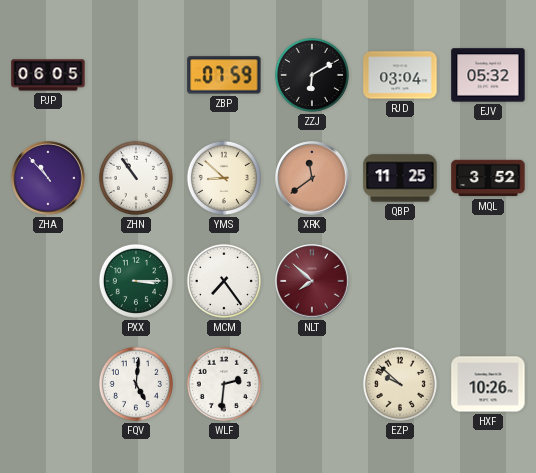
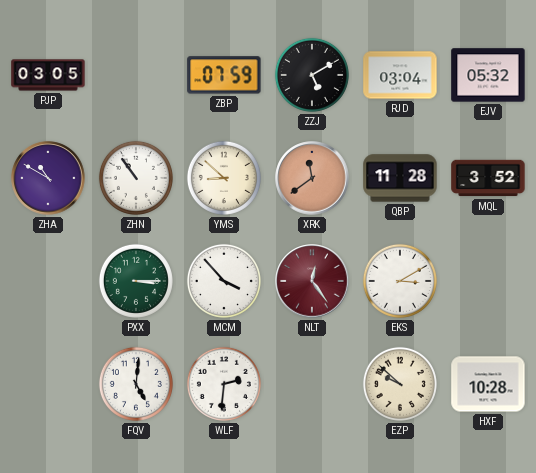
PJP: 06:05 -> 03:05
ZZJ: 6:10 -> 5:10
ZHA: 10:53 -> 10:50
QBP: 11:25 -> 11:28
MCM: 7:24 -> 3:53
NLT: 7:52 -> 12:24
EKS: none -> 3:10
HXF: 10:26 -> 10:28
